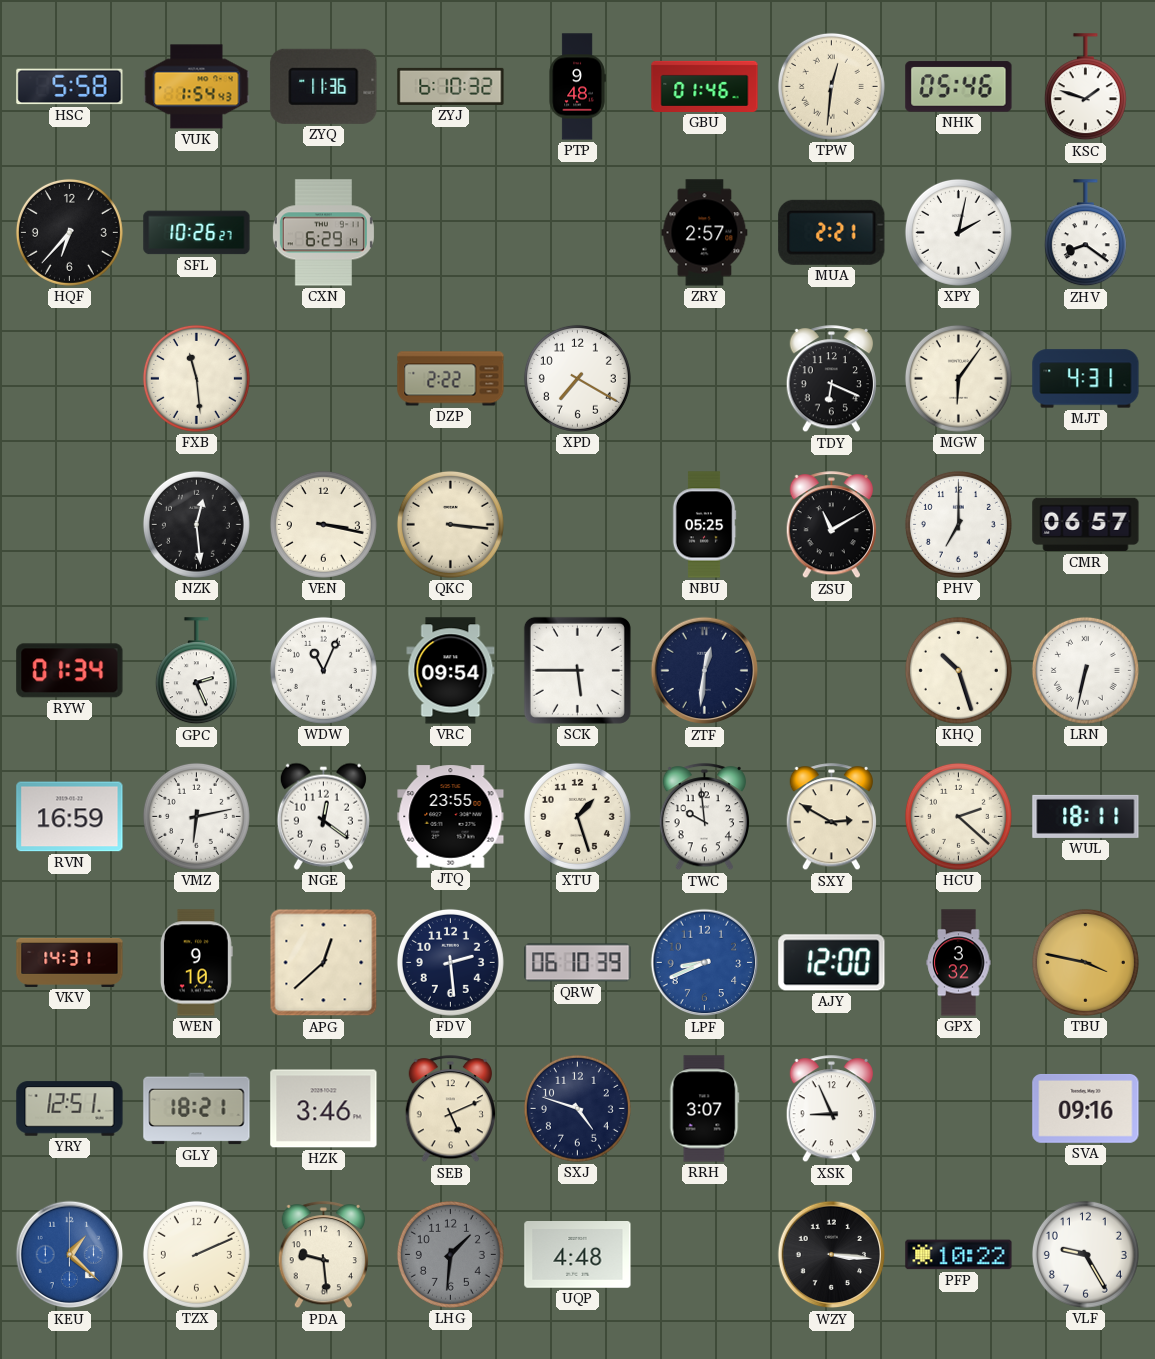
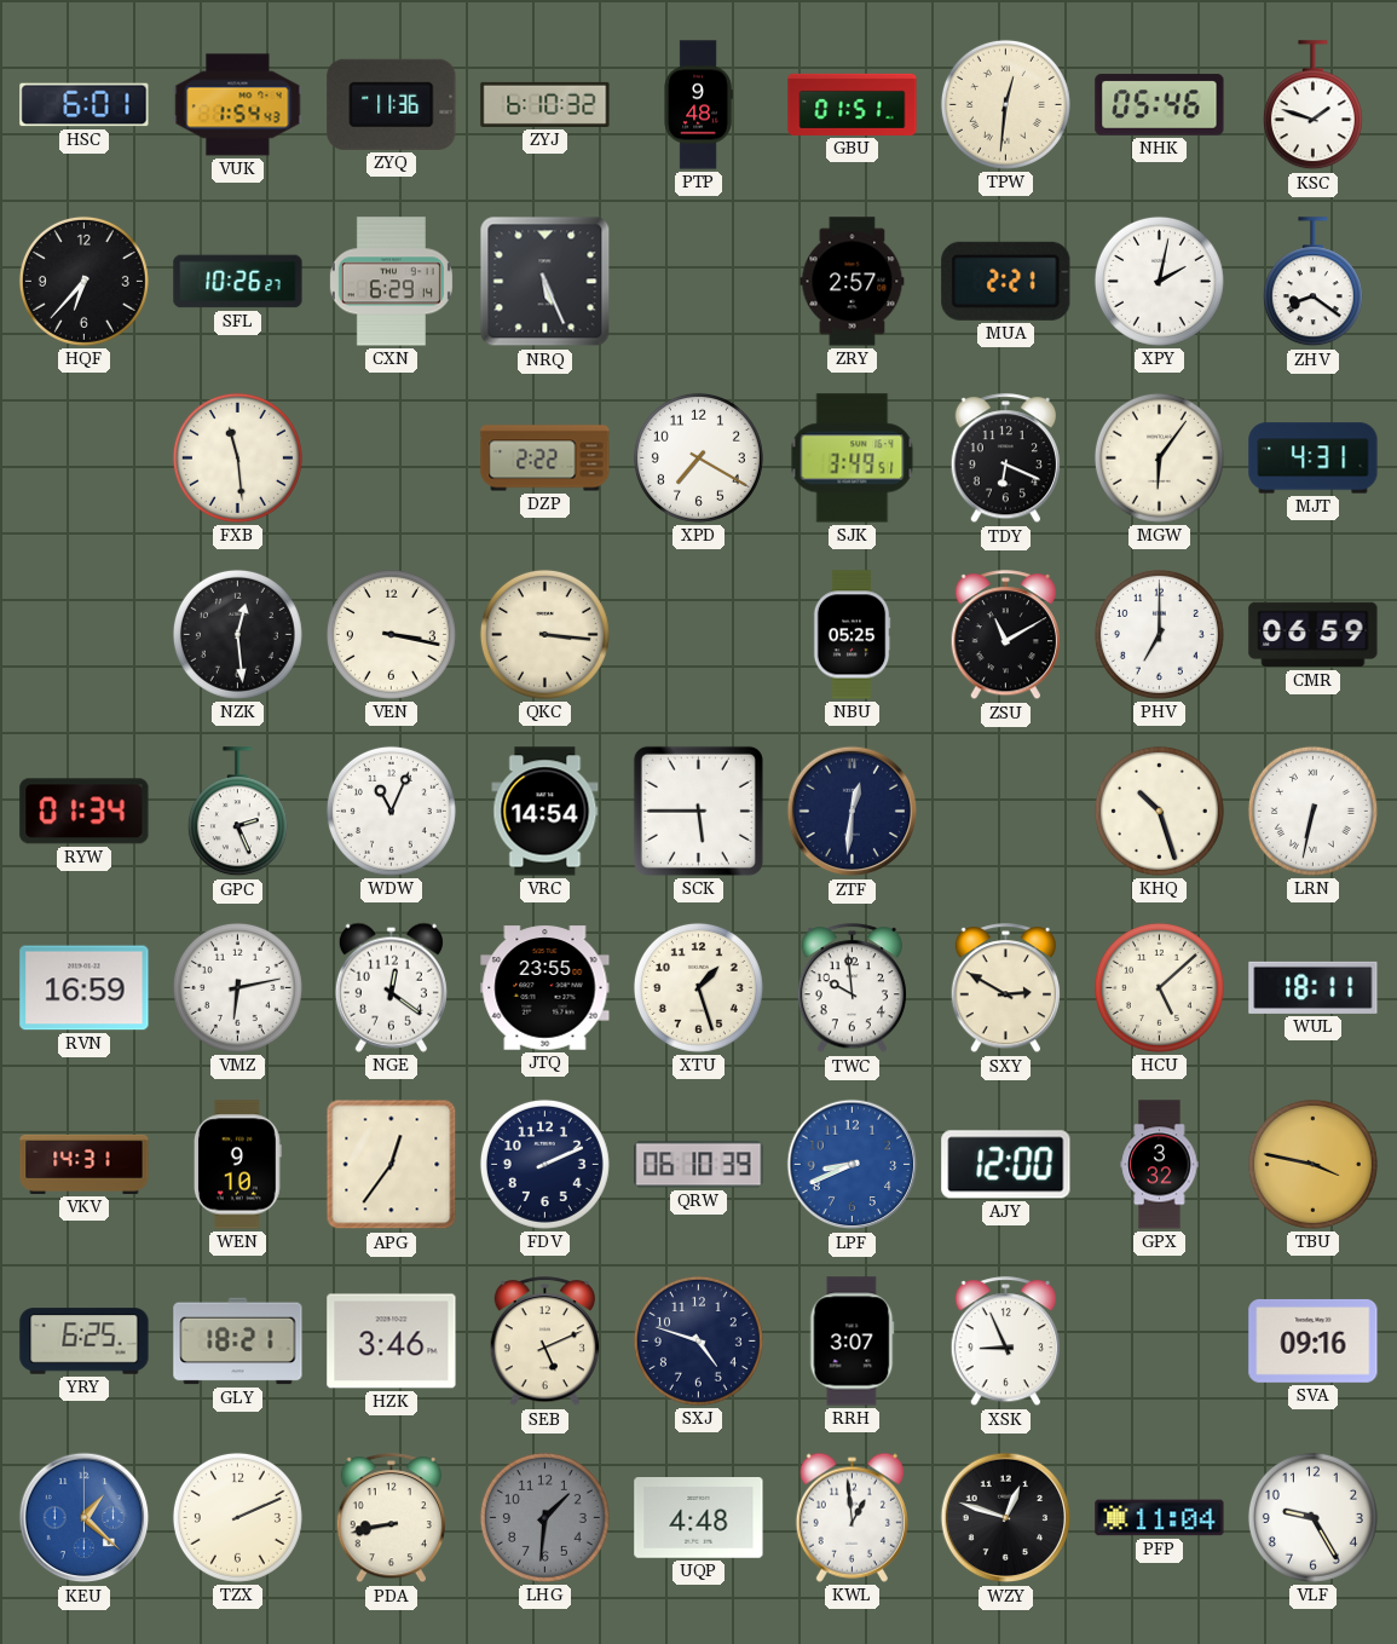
HSC: 5:58 -> 6:01
GBU: 01:46 -> 01:51
NRQ: none -> 5:26
SJK: none -> 3:49
CMR: 06:57 -> 06:59
VRC: 09:54 -> 14:54
HCU: 2:22 -> 5:08
APG: 12:38 -> 12:36
FDV: 2:29 -> 2:11
YRY: 12:51 -> 6:25
PDA: 9:29 -> 8:43
KWL: none -> 12:59
WZY: 3:16 -> 12:48
PFP: 10:22 -> 11:04
